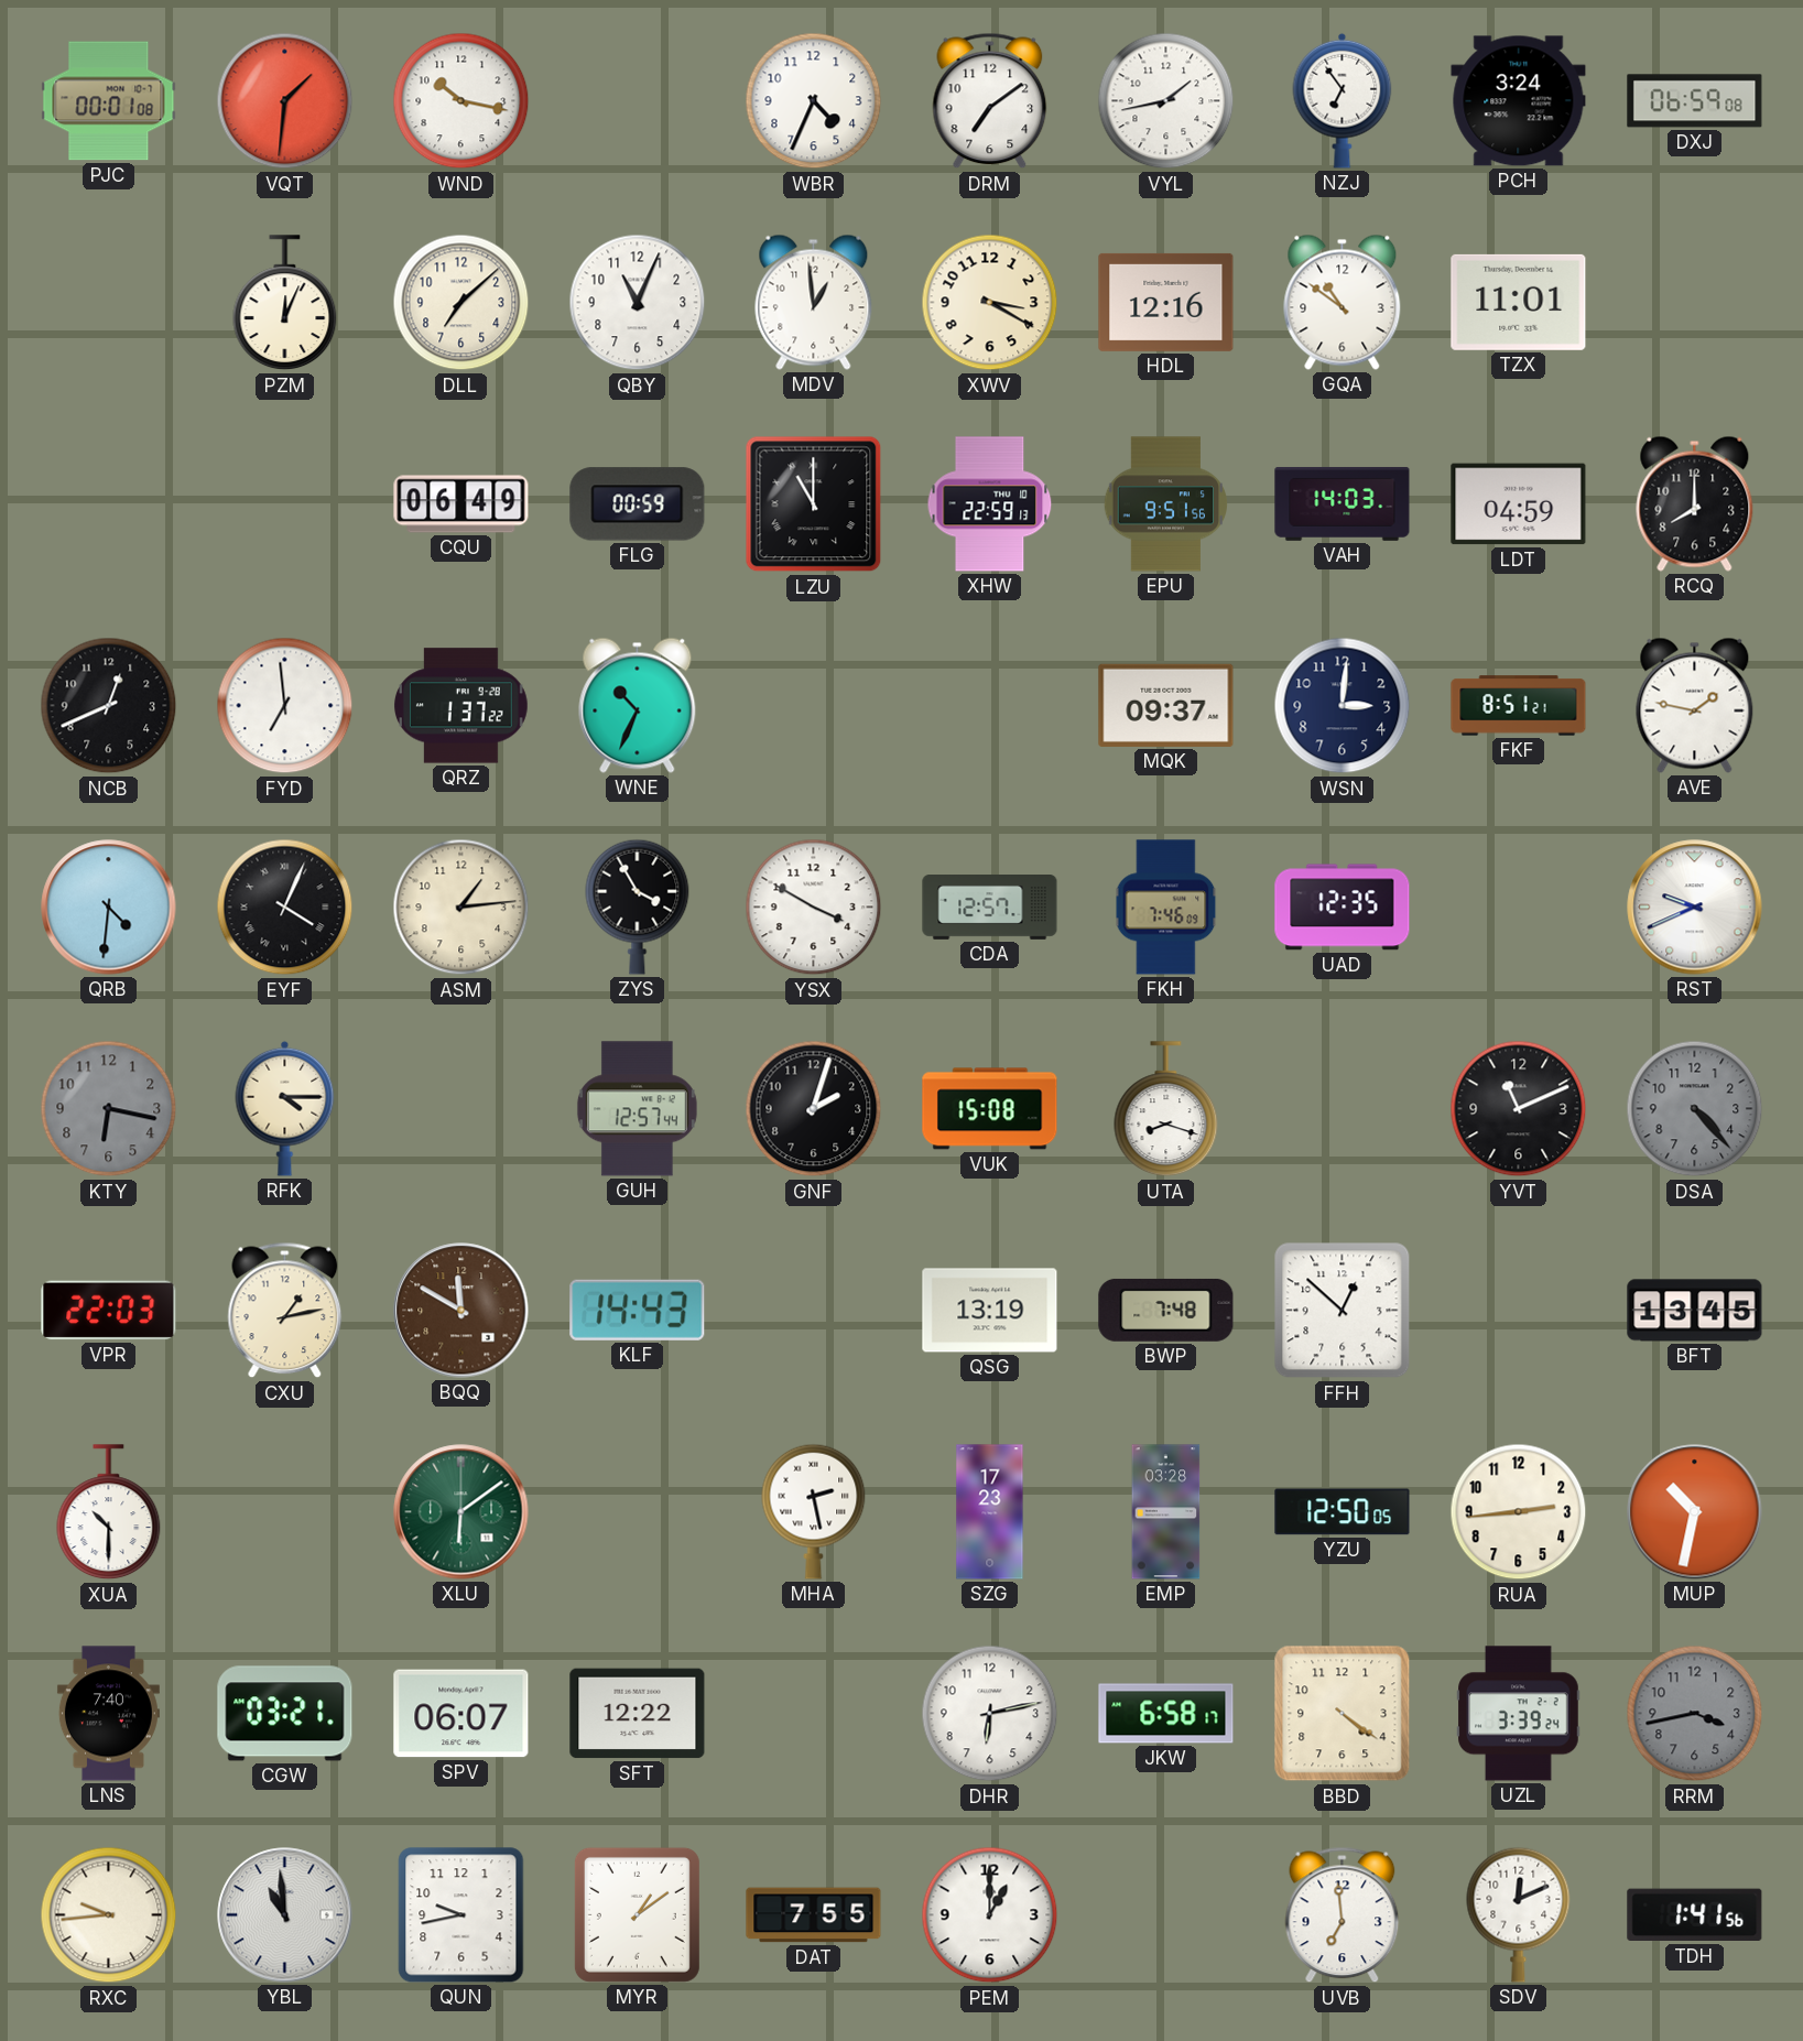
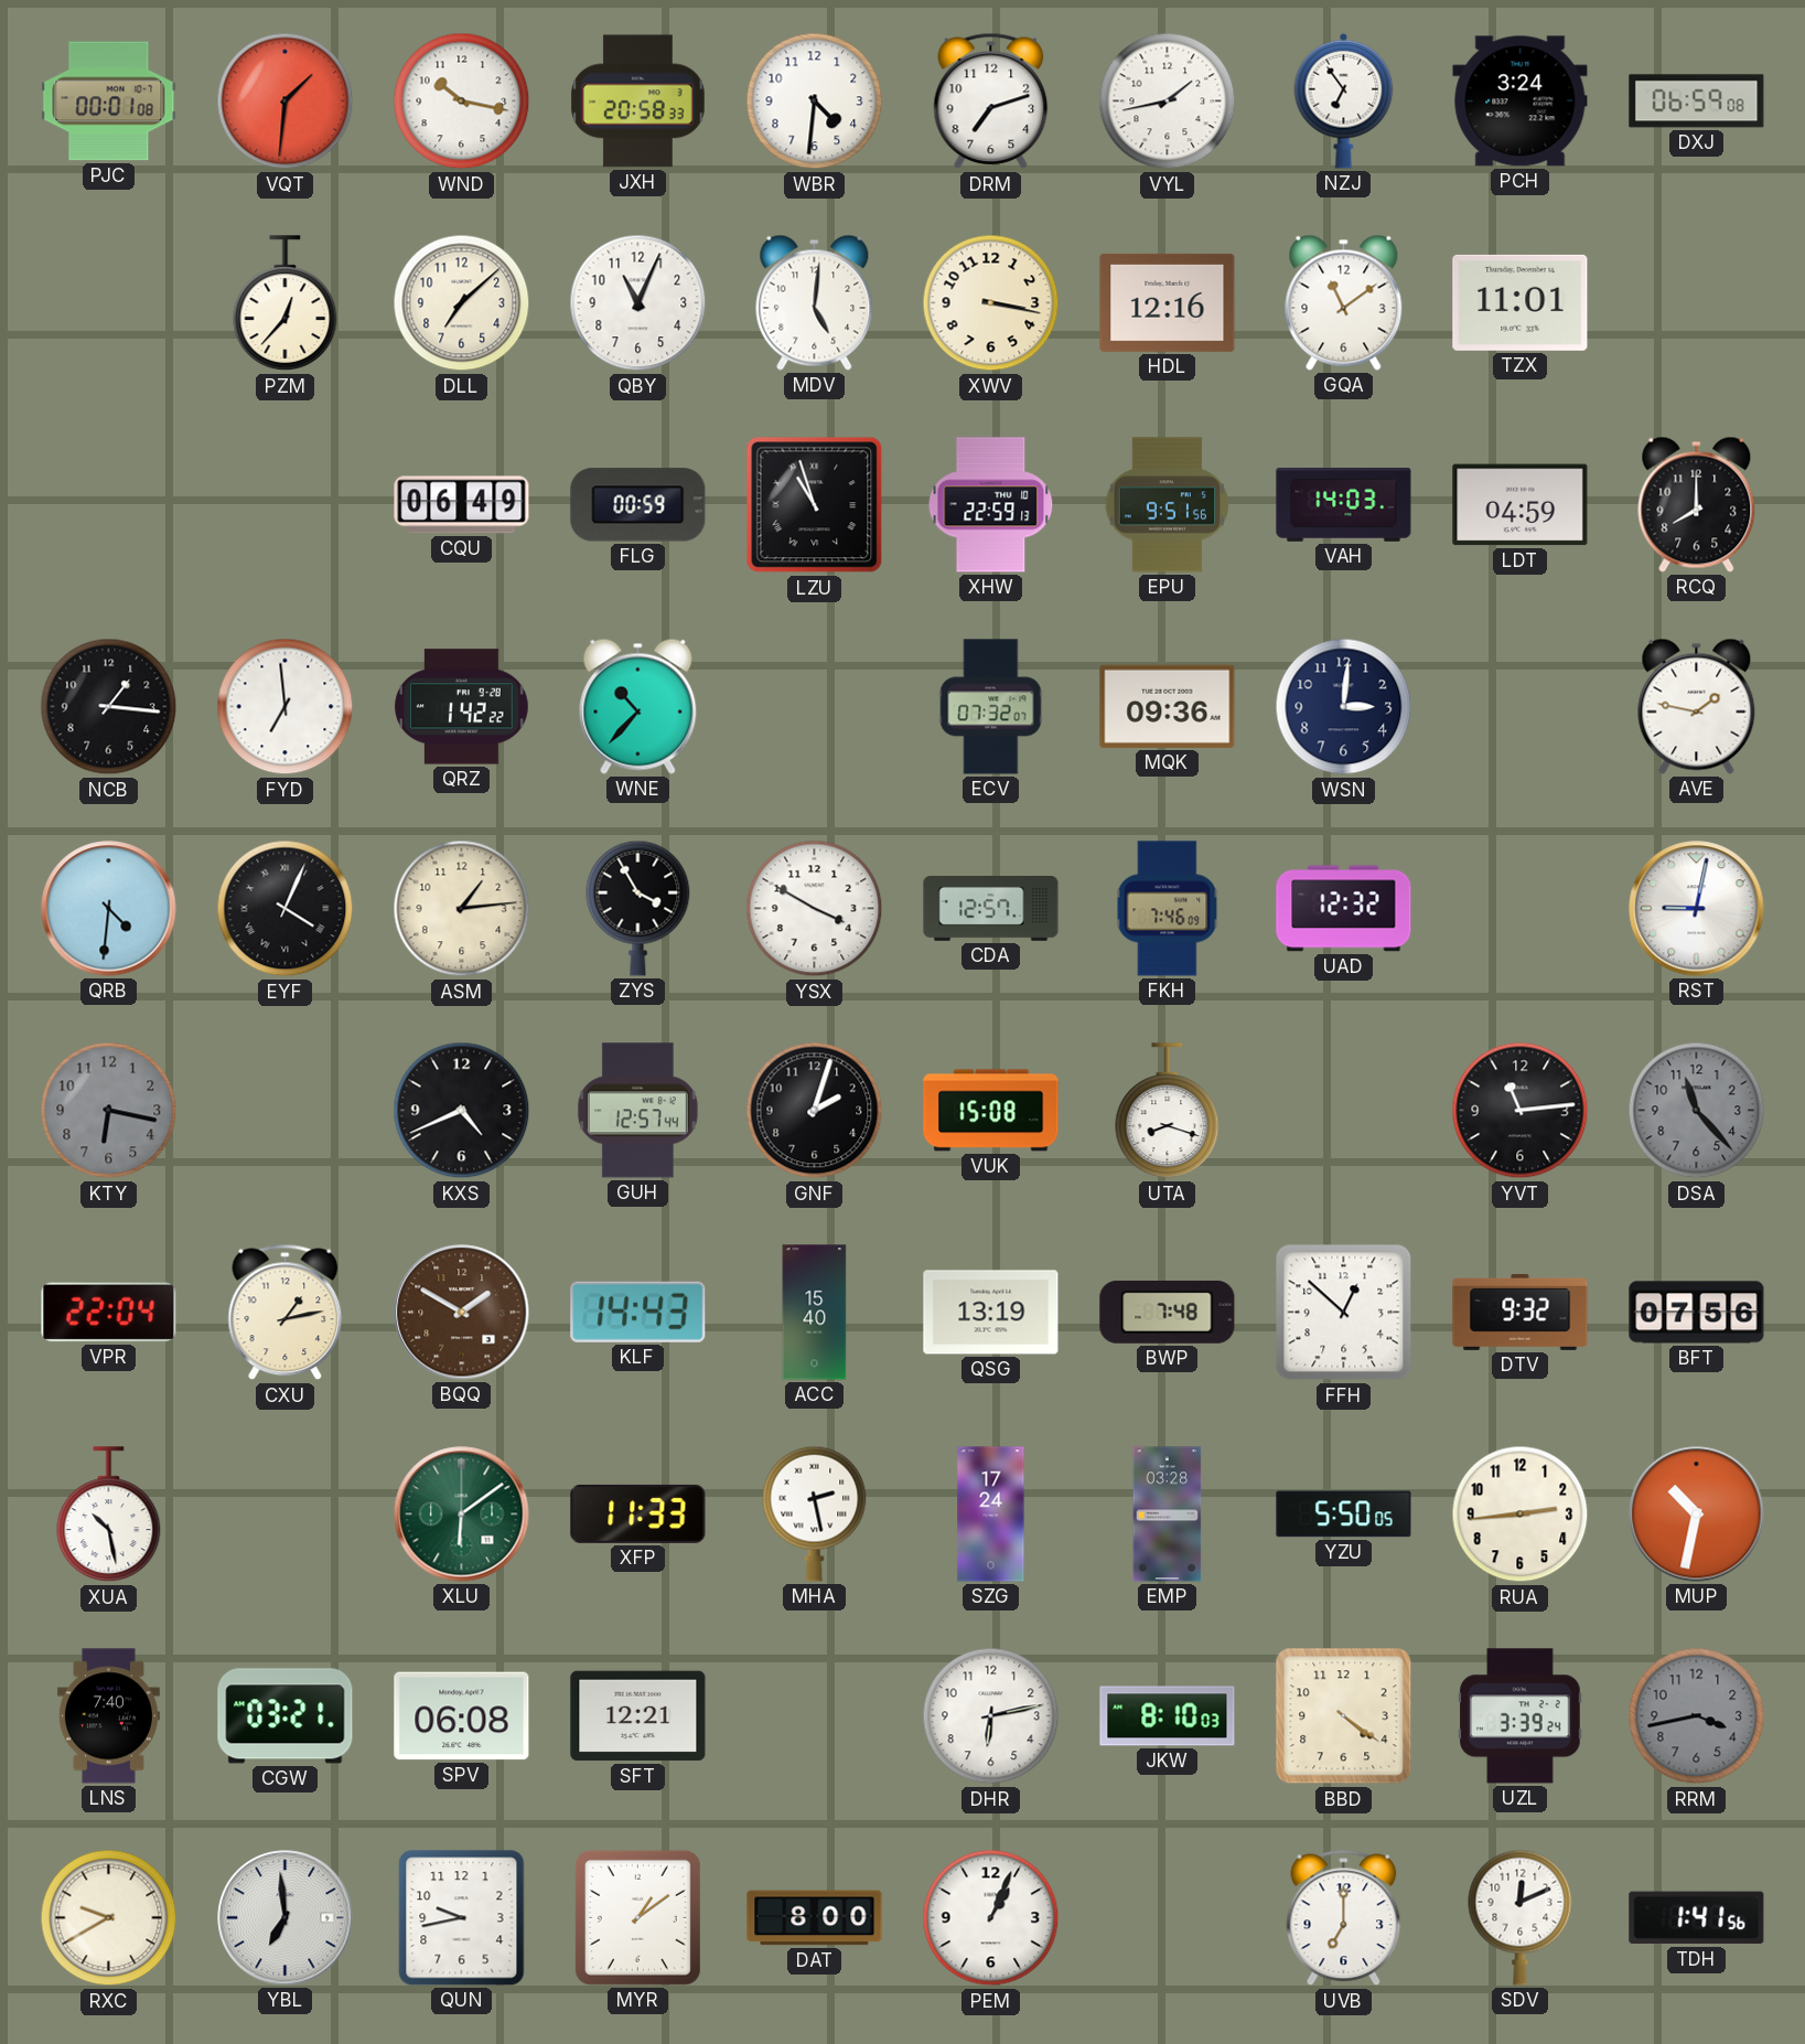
JXH: none -> 20:58
WBR: 4:34 -> 4:31
DRM: 7:09 -> 7:12
PZM: 12:04 -> 12:37
MDV: 12:59 -> 5:01
XWV: 3:20 -> 3:17
GQA: 10:51 -> 11:09
LZU: 11:00 -> 10:57
NCB: 12:41 -> 1:16
QRZ: 1:37 -> 1:42
WNE: 10:34 -> 10:37
ECV: none -> 07:32
MQK: 09:37 -> 09:36
FKF: 8:51 -> none
UAD: 12:35 -> 12:32
RST: 9:41 -> 9:02
RFK: 4:15 -> none
KXS: none -> 4:41
YVT: 11:11 -> 11:14
DSA: 4:23 -> 11:23
VPR: 22:03 -> 22:04
BQQ: 11:50 -> 1:50
ACC: none -> 15:40
DTV: none -> 9:32
BFT: 13:45 -> 07:56
XUA: 10:30 -> 10:28
XFP: none -> 11:33
SZG: 17:23 -> 17:24
YZU: 12:50 -> 5:50
SPV: 06:07 -> 06:08
SFT: 12:22 -> 12:21
JKW: 6:58 -> 8:10
RXC: 9:44 -> 9:40
YBL: 10:59 -> 6:59
DAT: 7:55 -> 8:00
PEM: 1:00 -> 1:04
UVB: 6:59 -> 7:00
